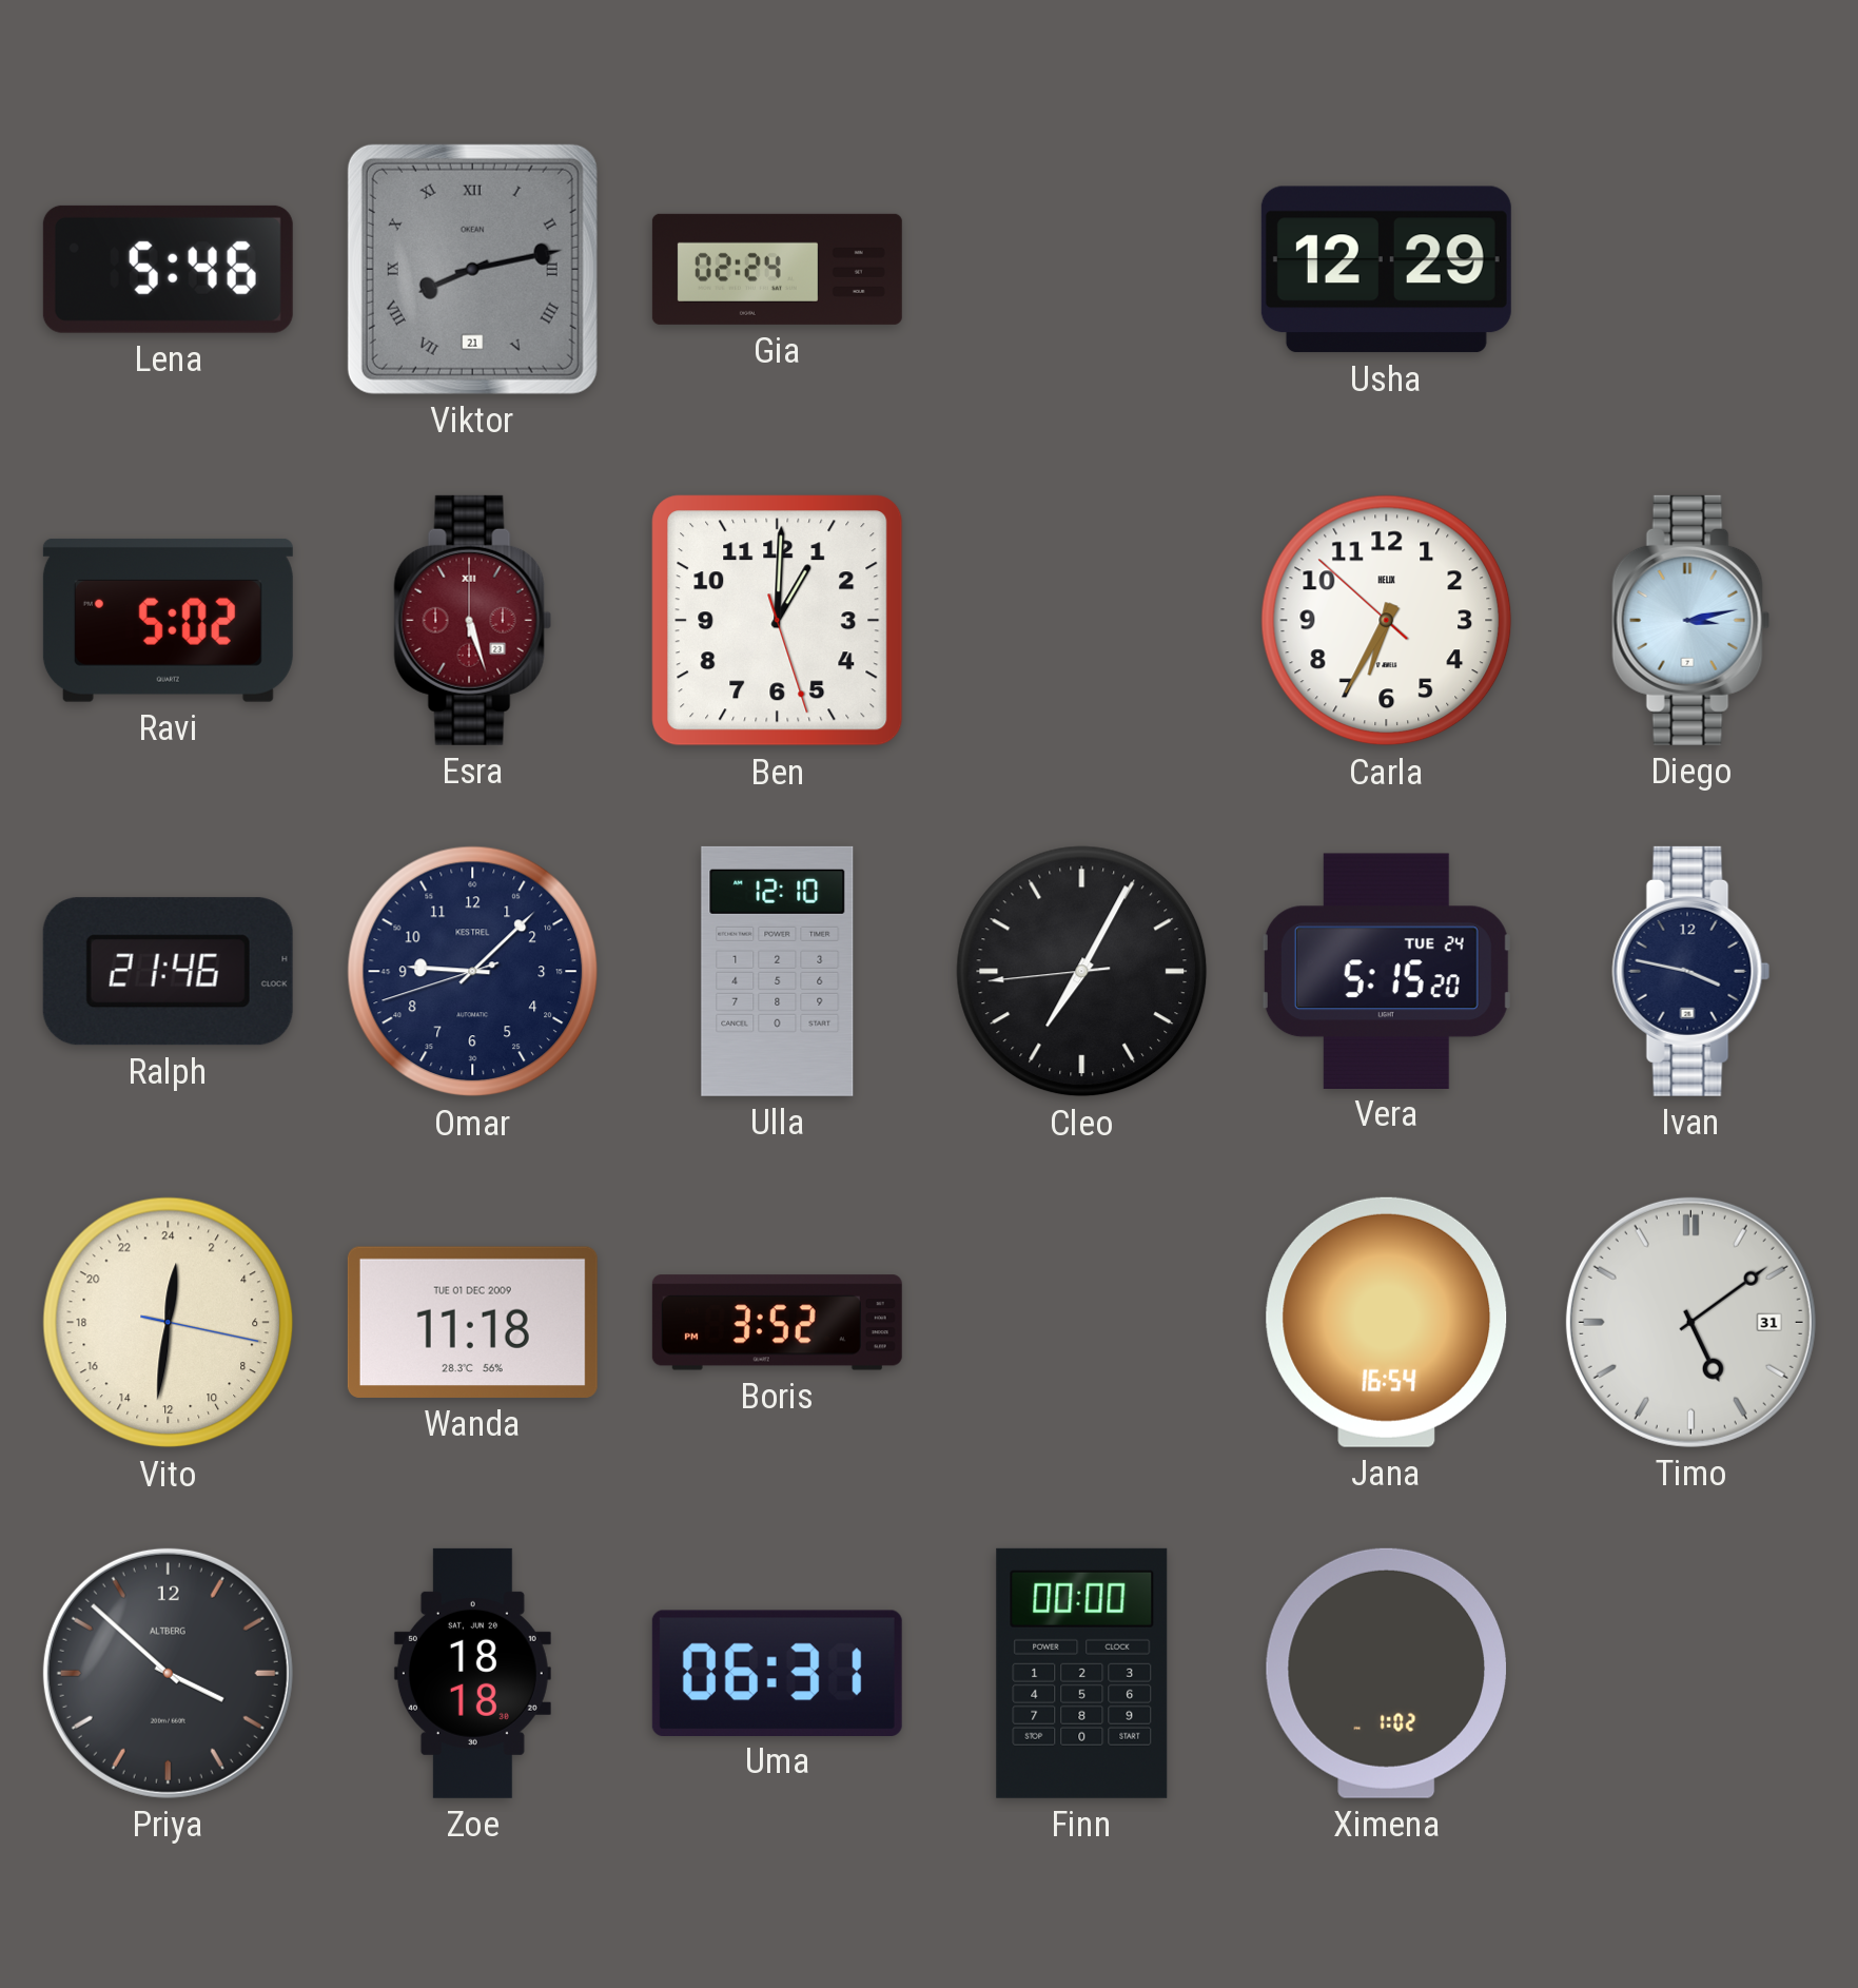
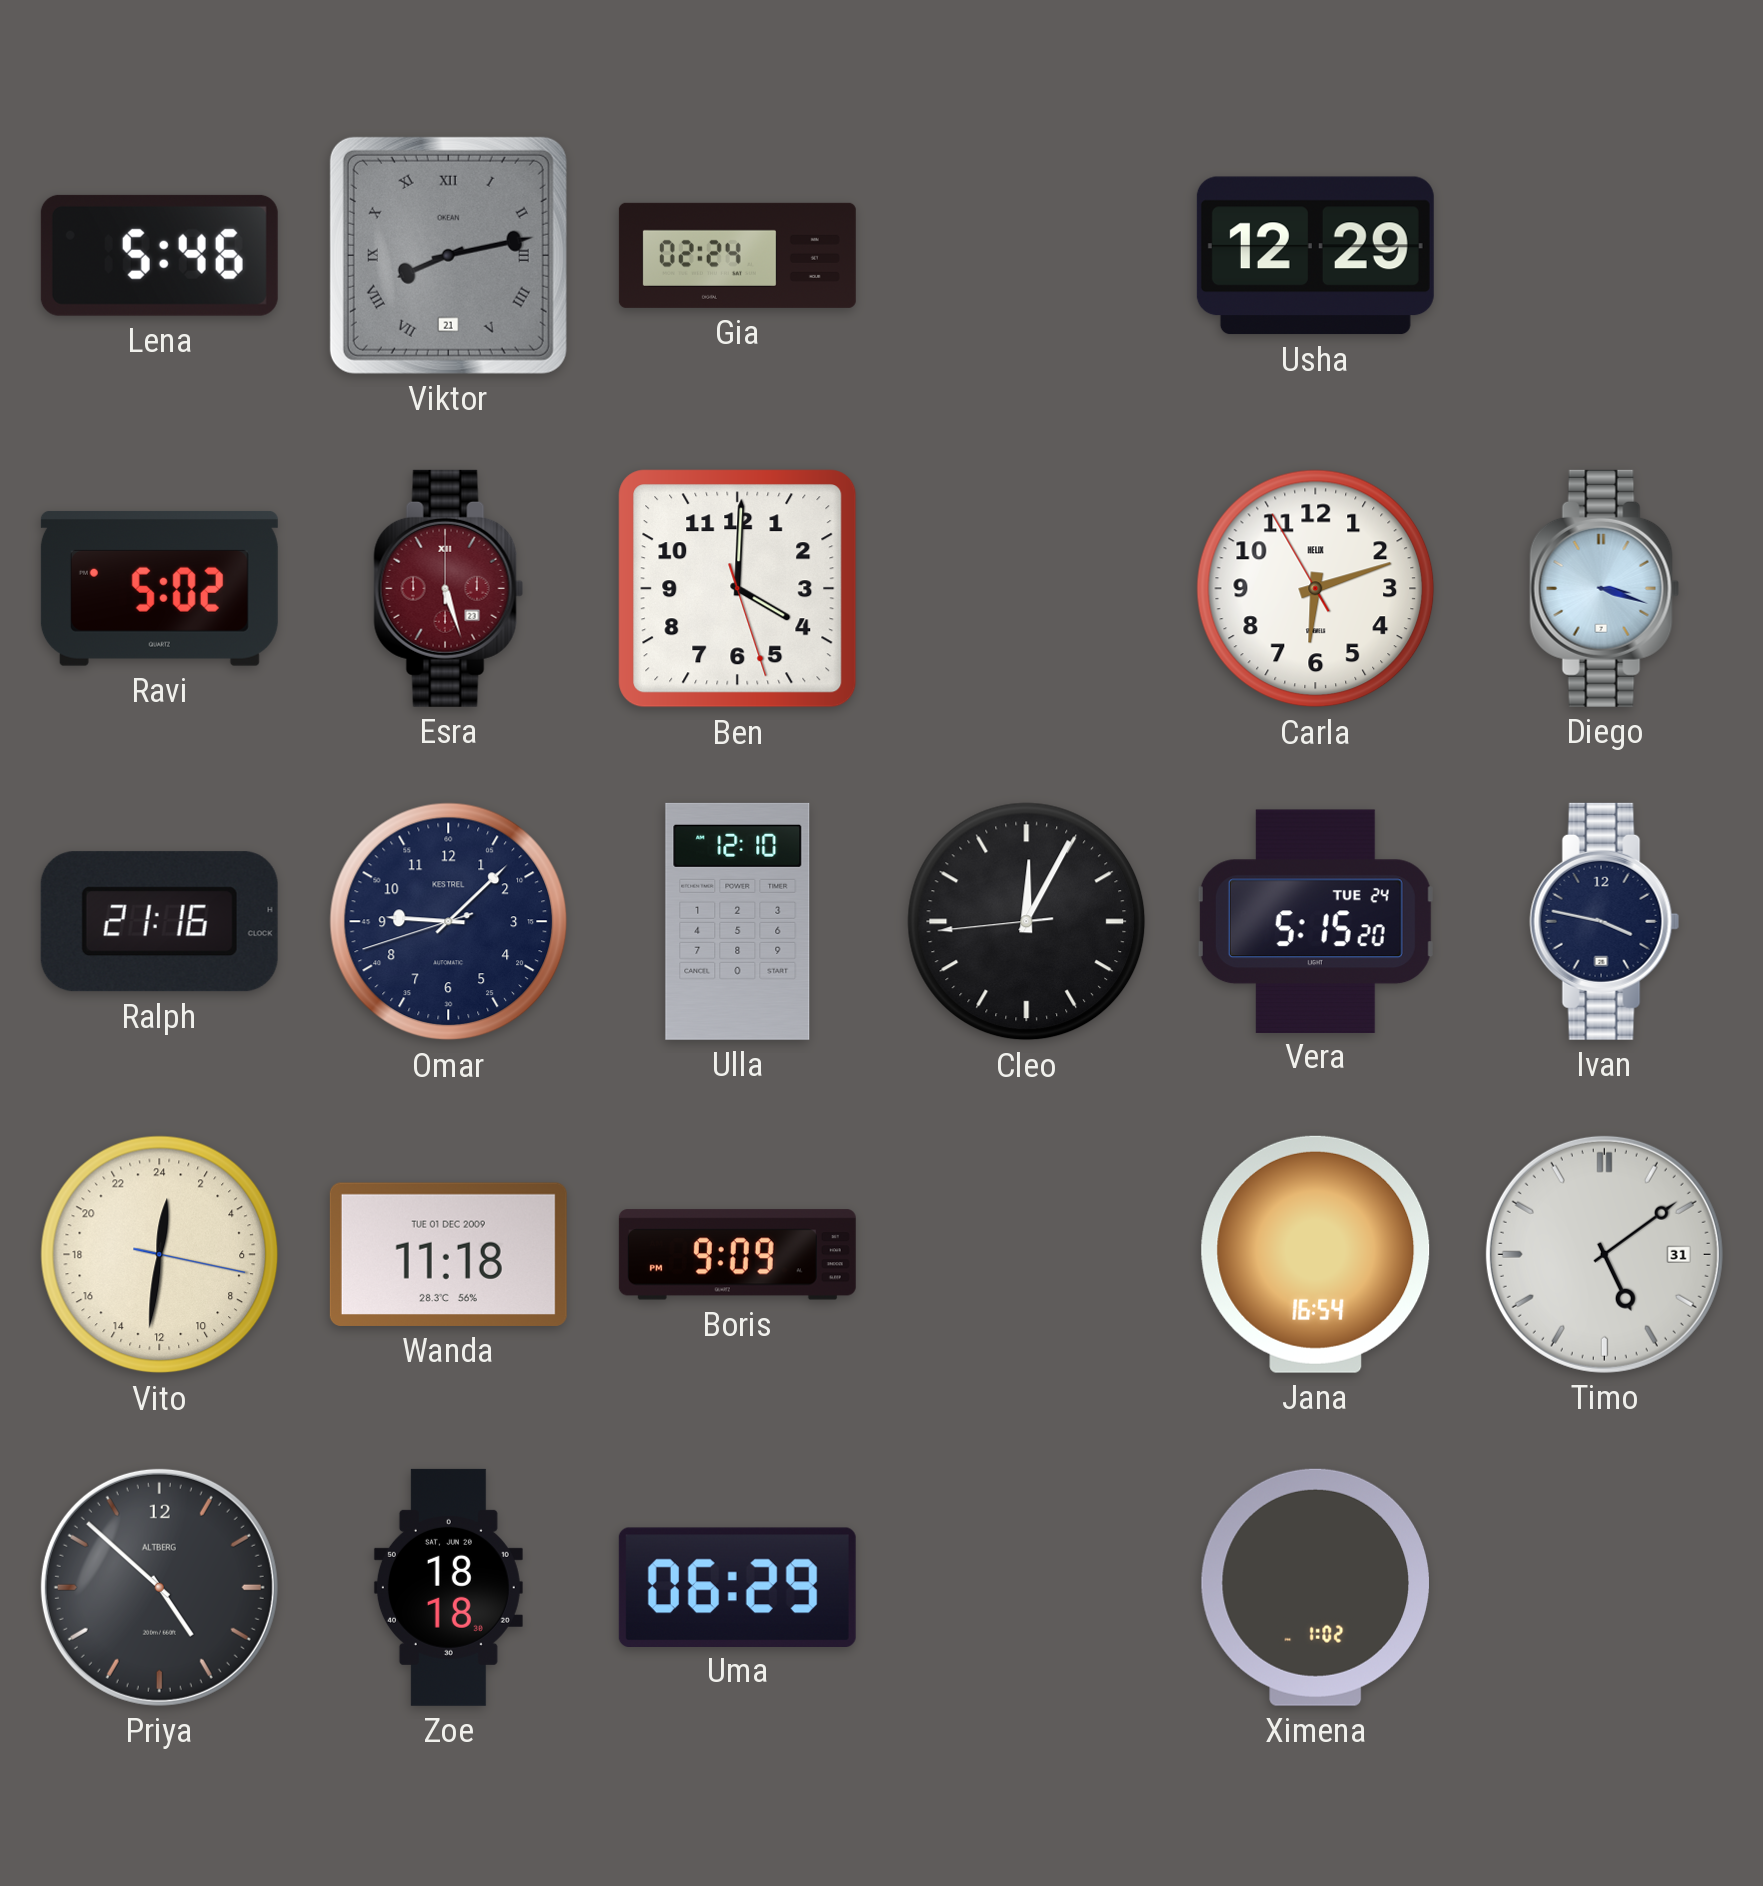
Ben: 1:00 -> 4:00
Carla: 6:34 -> 6:11
Diego: 3:13 -> 3:18
Ralph: 21:46 -> 21:16
Cleo: 7:04 -> 12:04
Boris: 3:52 -> 9:09
Priya: 3:52 -> 4:52
Uma: 06:31 -> 06:29
Finn: 00:00 -> none
